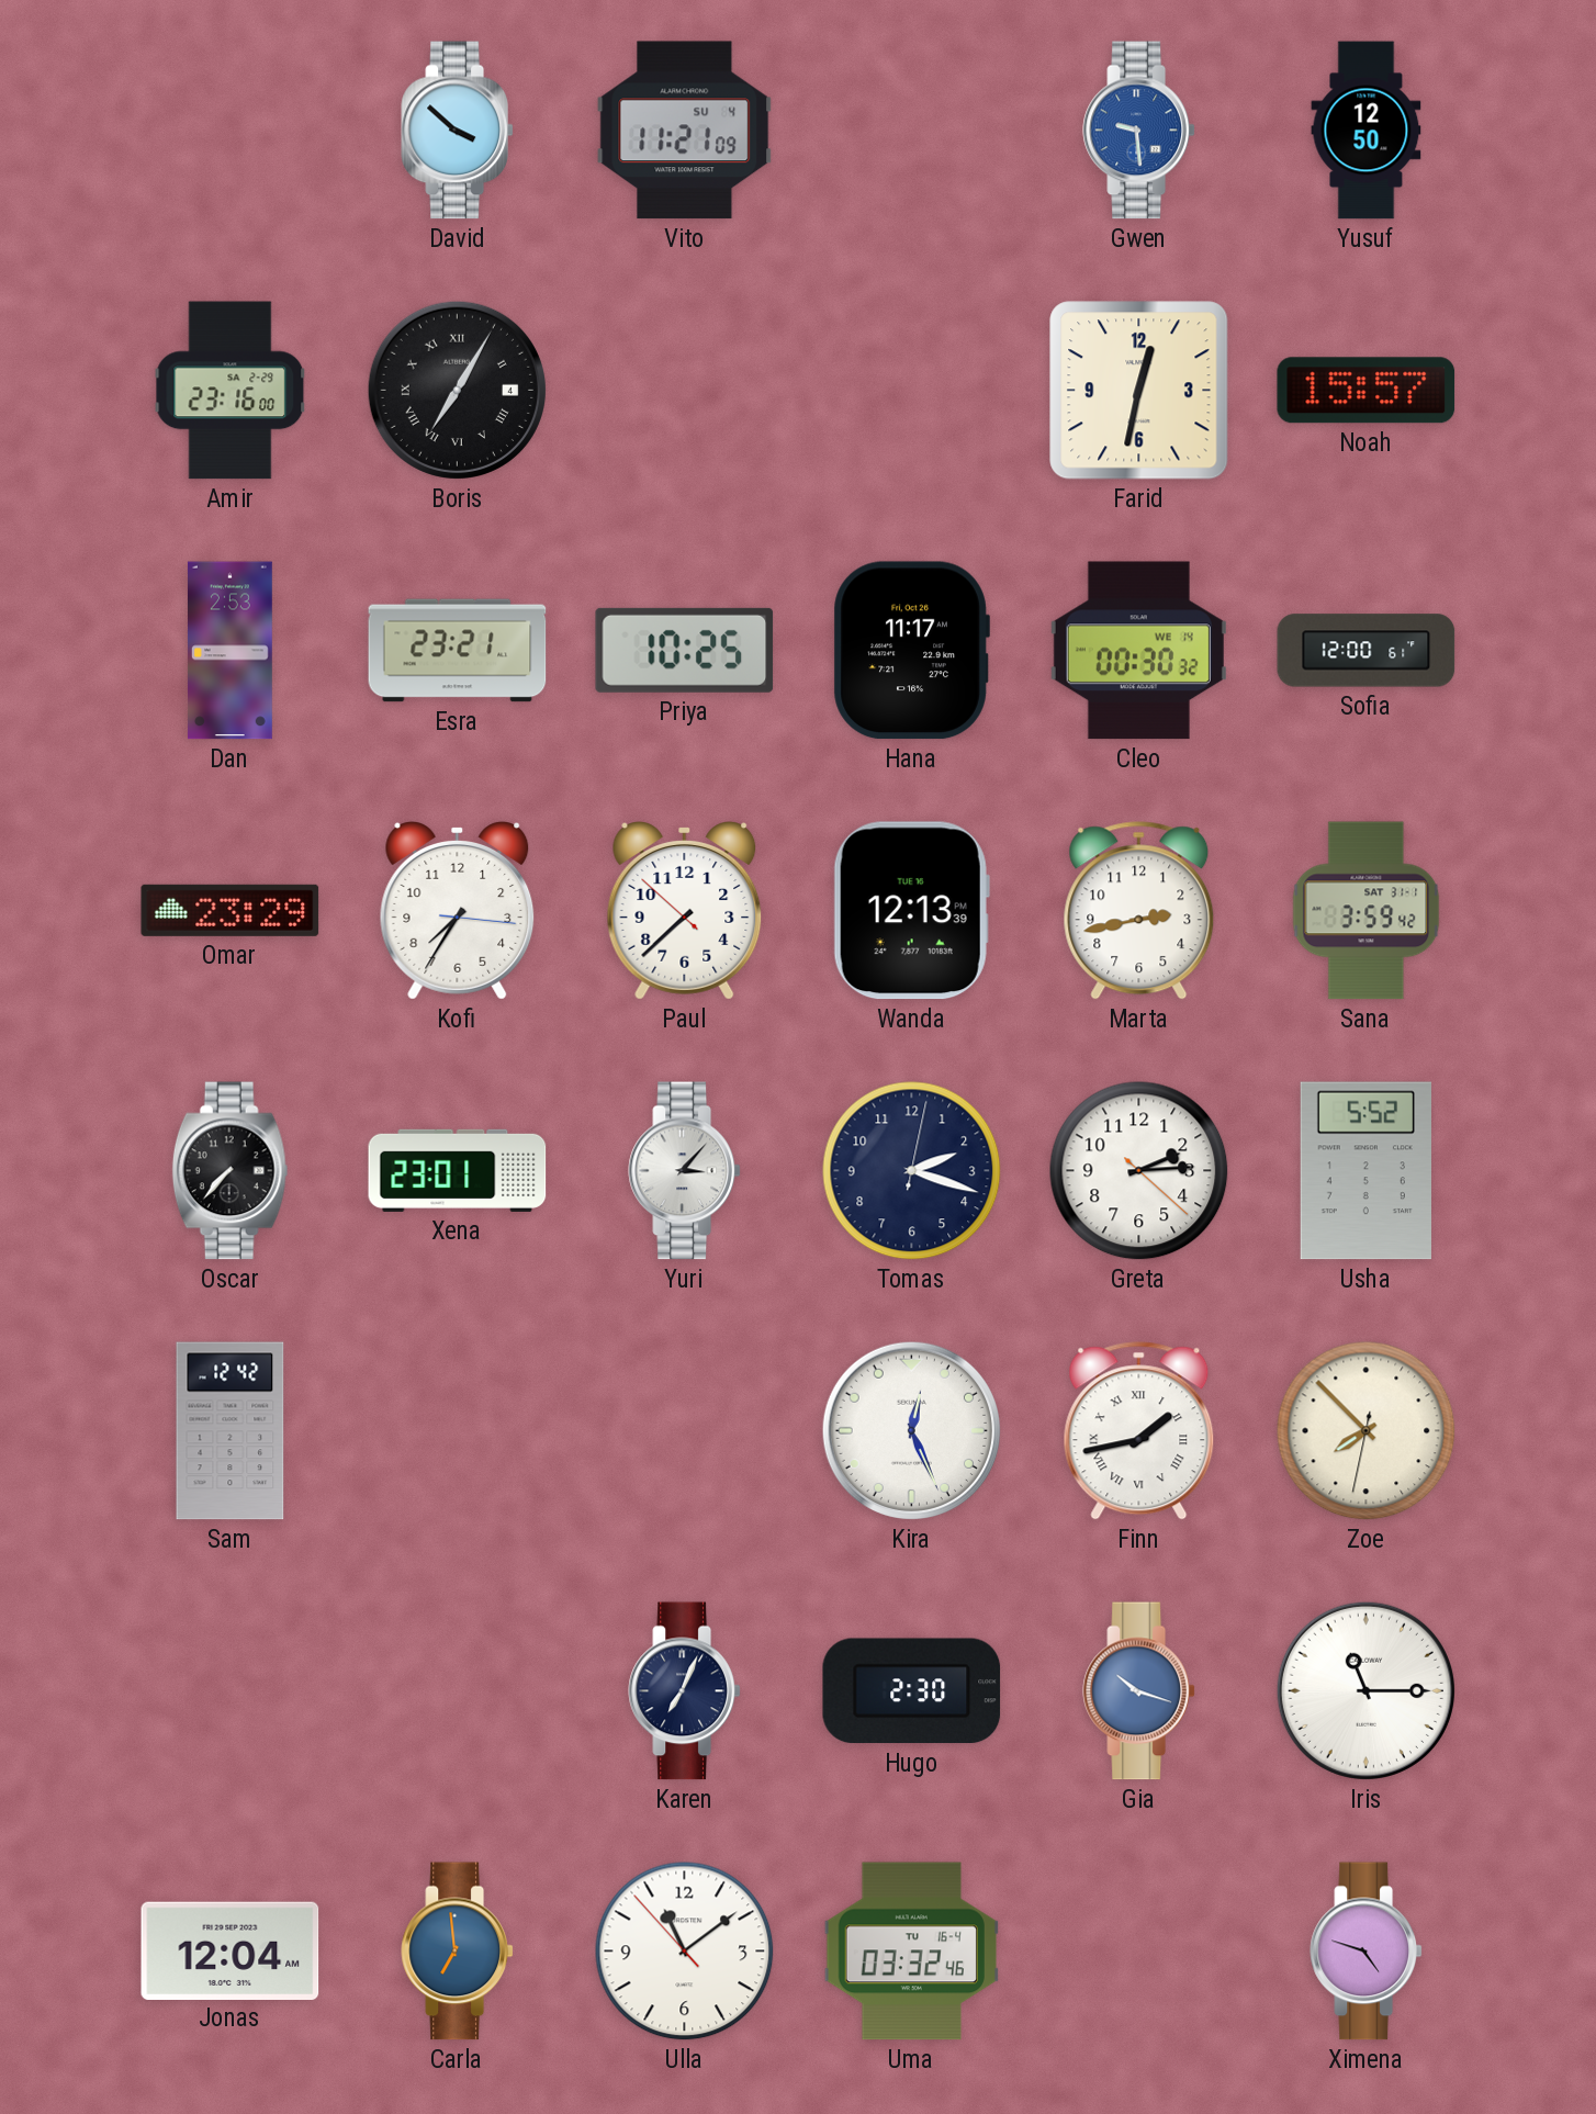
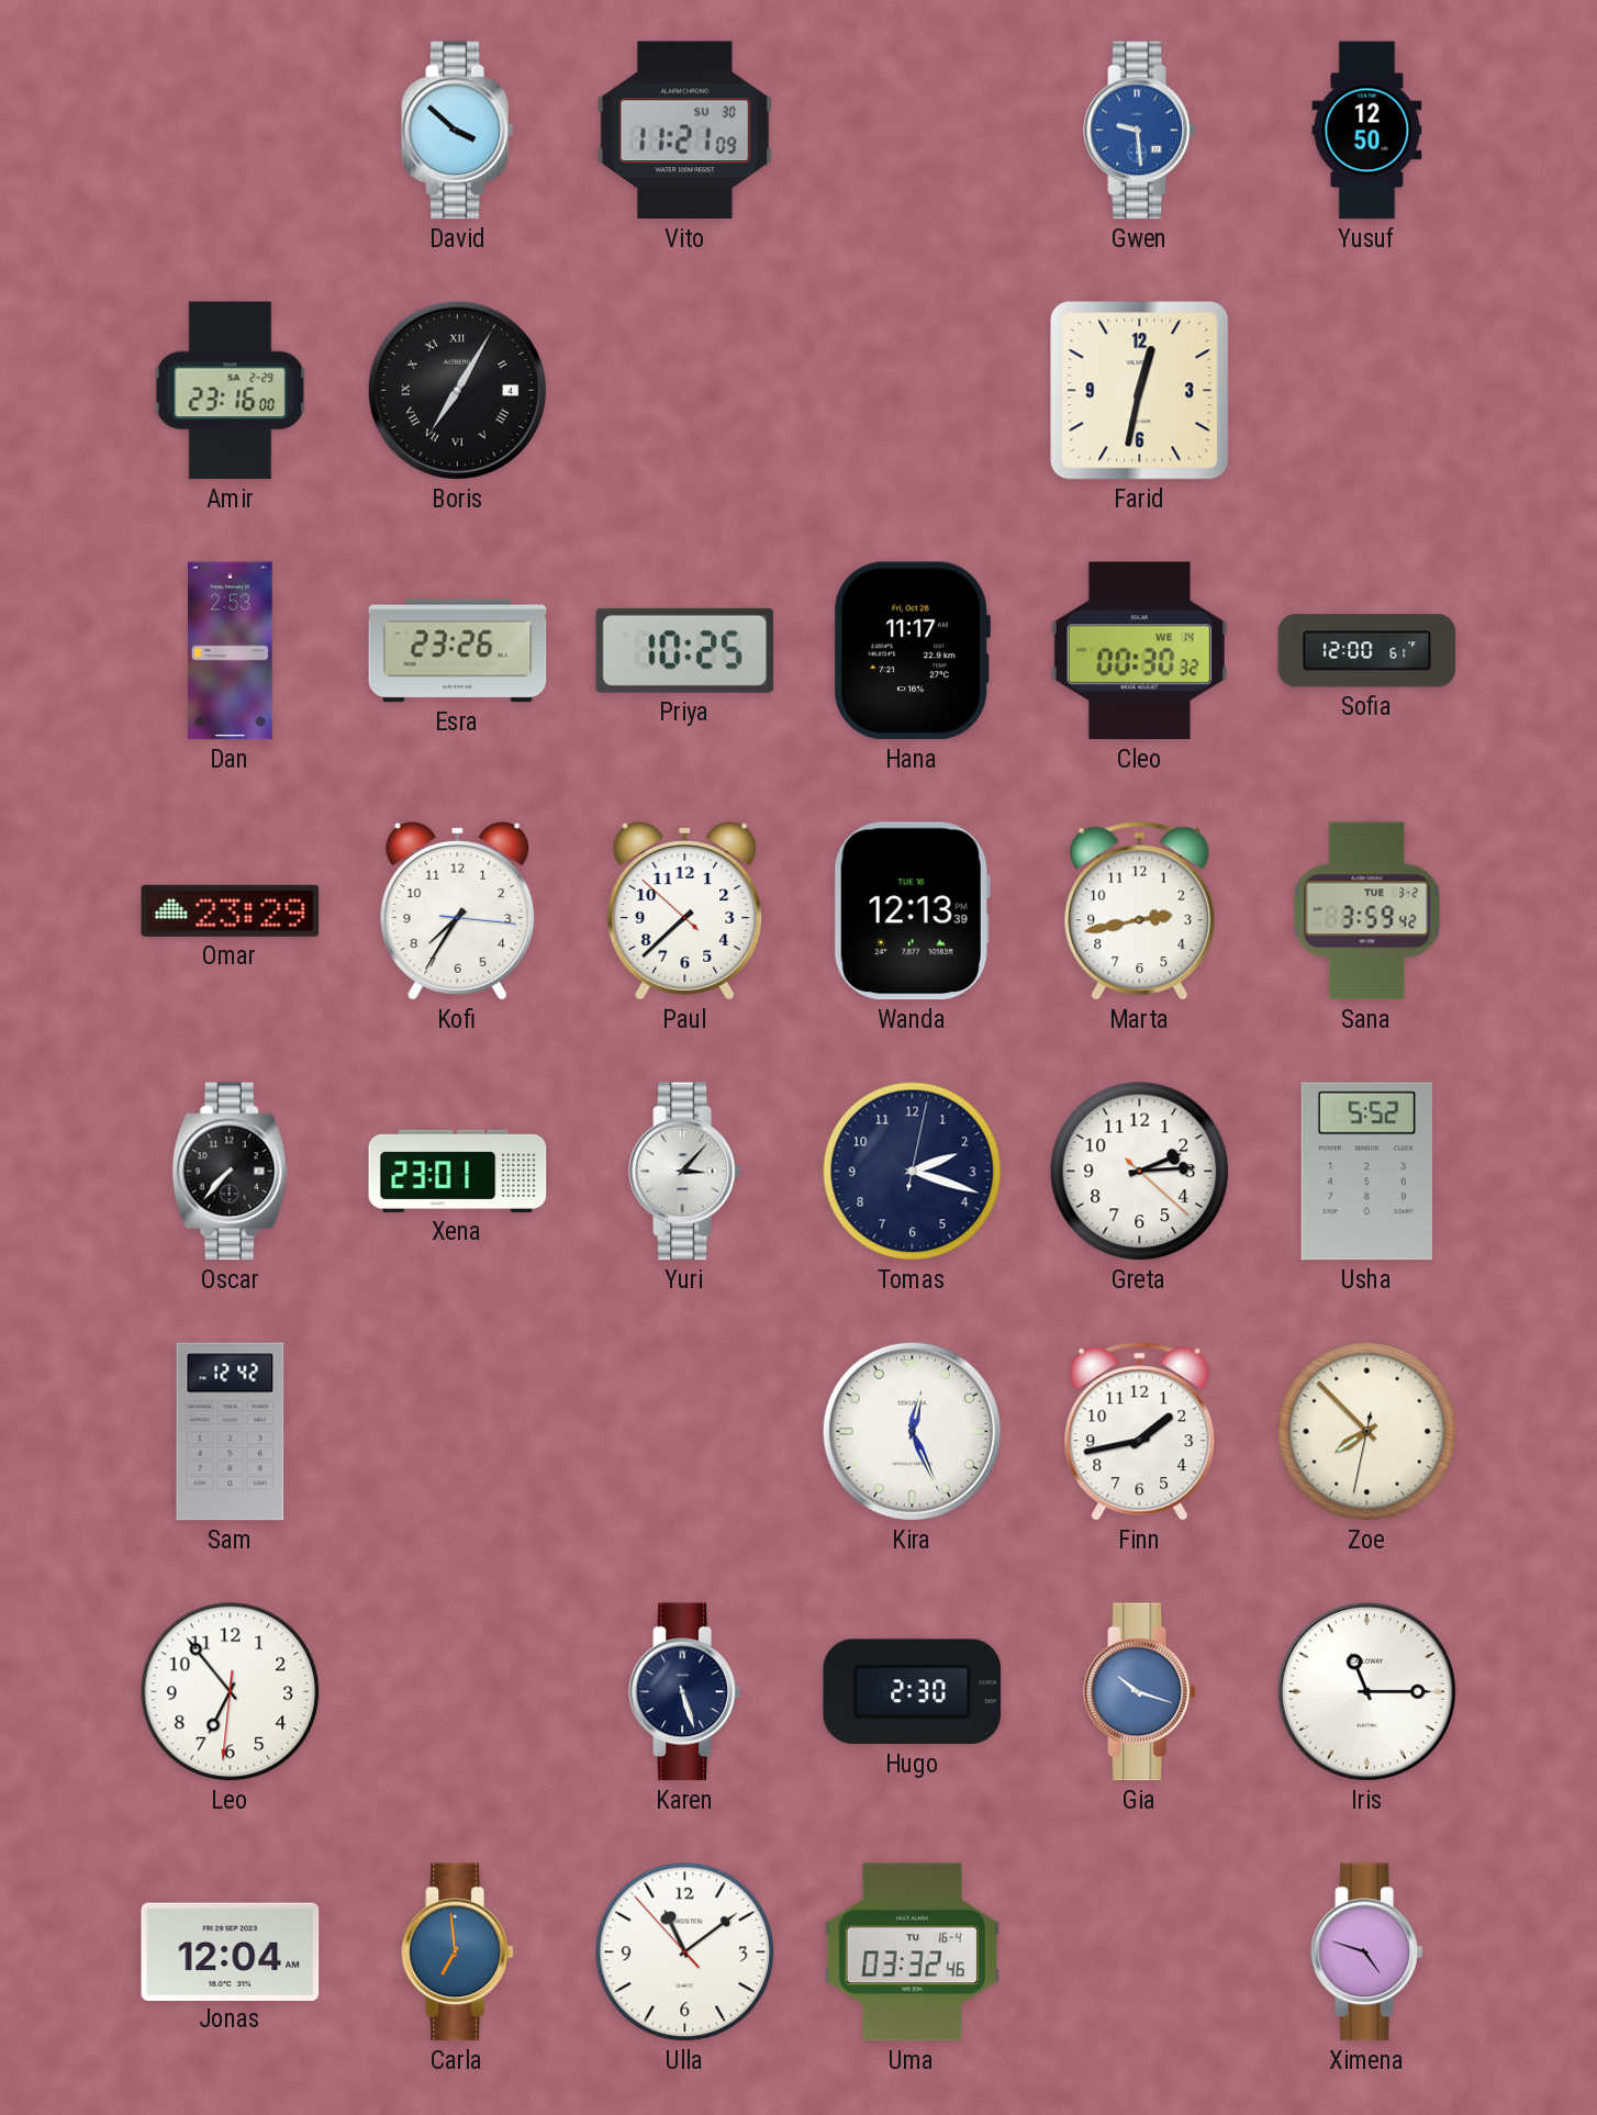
Vito date: SU 4 -> SU 30
Noah: 15:57 -> none
Esra: 23:21 -> 23:26
Sana date: SAT 31-1 -> TUE 3-2
Finn numerals: Roman -> Arabic
Leo: none -> 6:53
Karen: 7:04 -> 5:27
